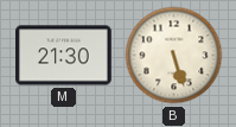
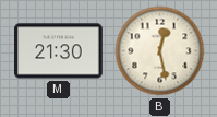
B: 5:27 -> 12:28
